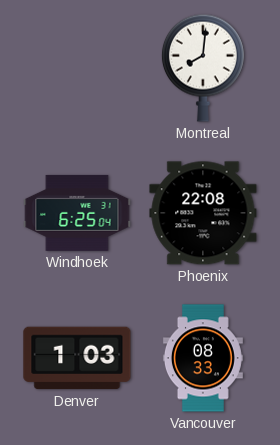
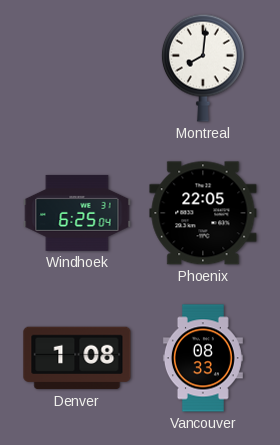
Phoenix: 22:08 -> 22:05
Denver: 1:03 -> 1:08
